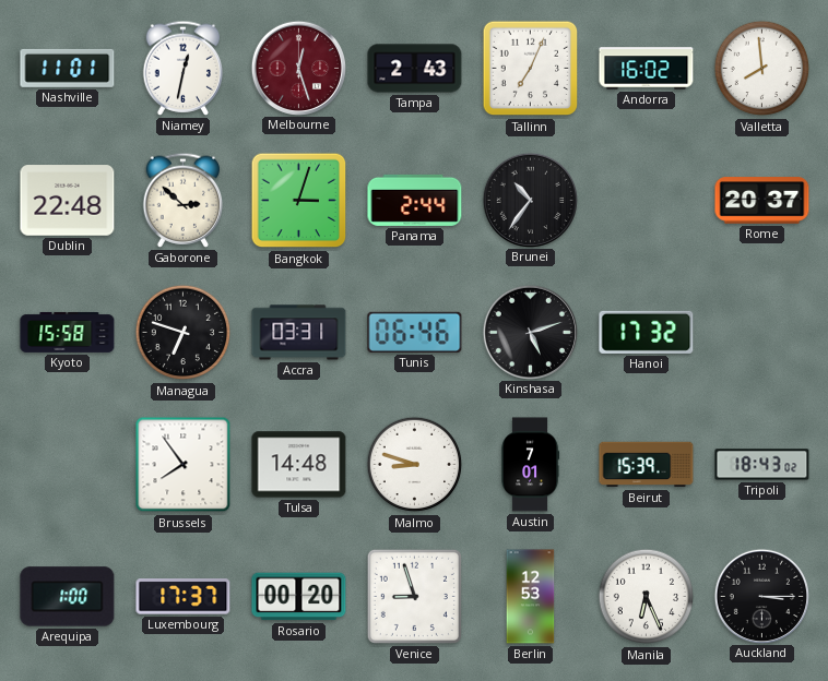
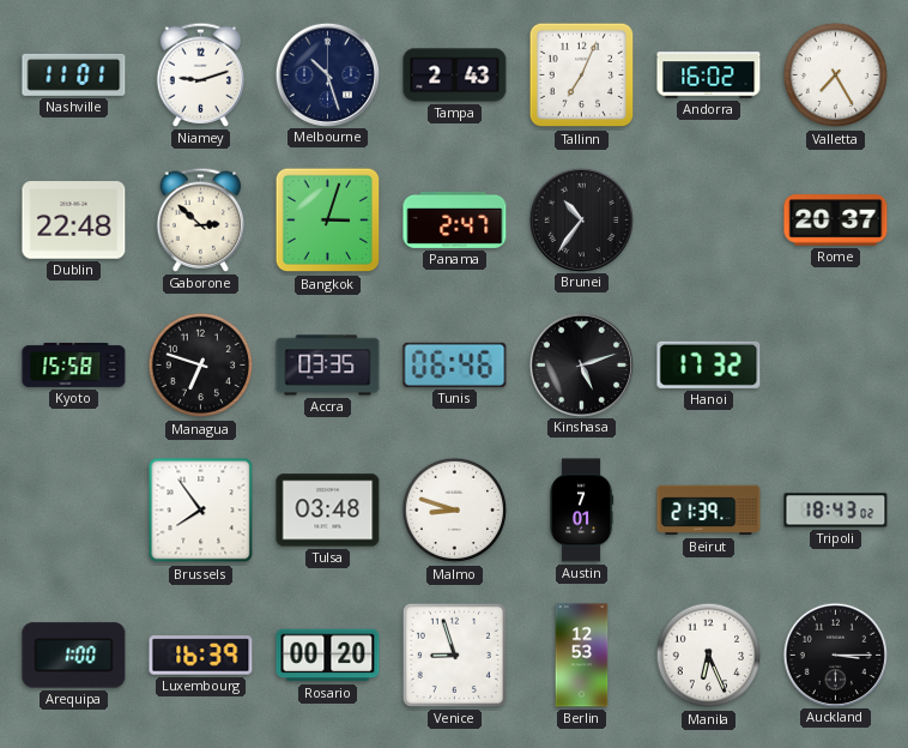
Niamey: 12:32 -> 9:12
Melbourne: 12:27 -> 10:27
Melbourne dial: burgundy -> navy
Valletta: 7:59 -> 7:25
Panama: 2:44 -> 2:47
Accra: 03:31 -> 03:35
Tulsa: 14:48 -> 03:48
Beirut: 15:39 -> 21:39
Luxembourg: 17:37 -> 16:39
